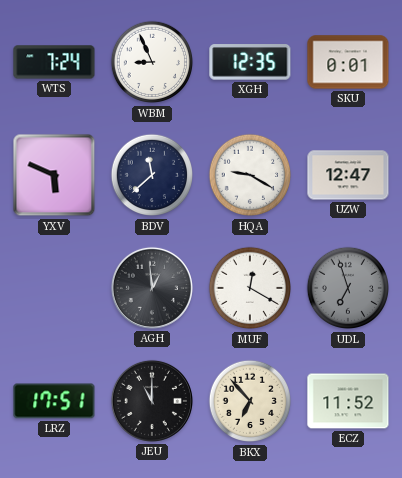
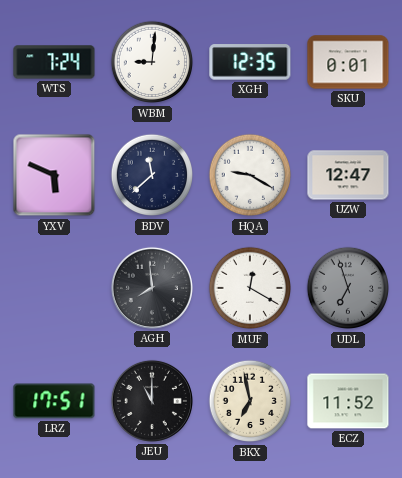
WBM: 8:56 -> 9:01
AGH: 12:59 -> 7:59
BKX: 6:53 -> 6:58
